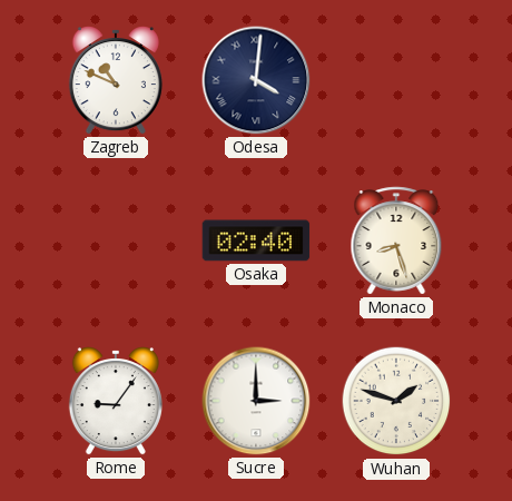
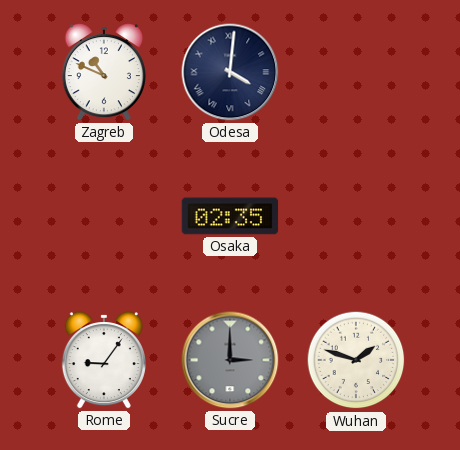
Osaka: 02:40 -> 02:35
Monaco: 8:27 -> none
Sucre dial: white -> grey
